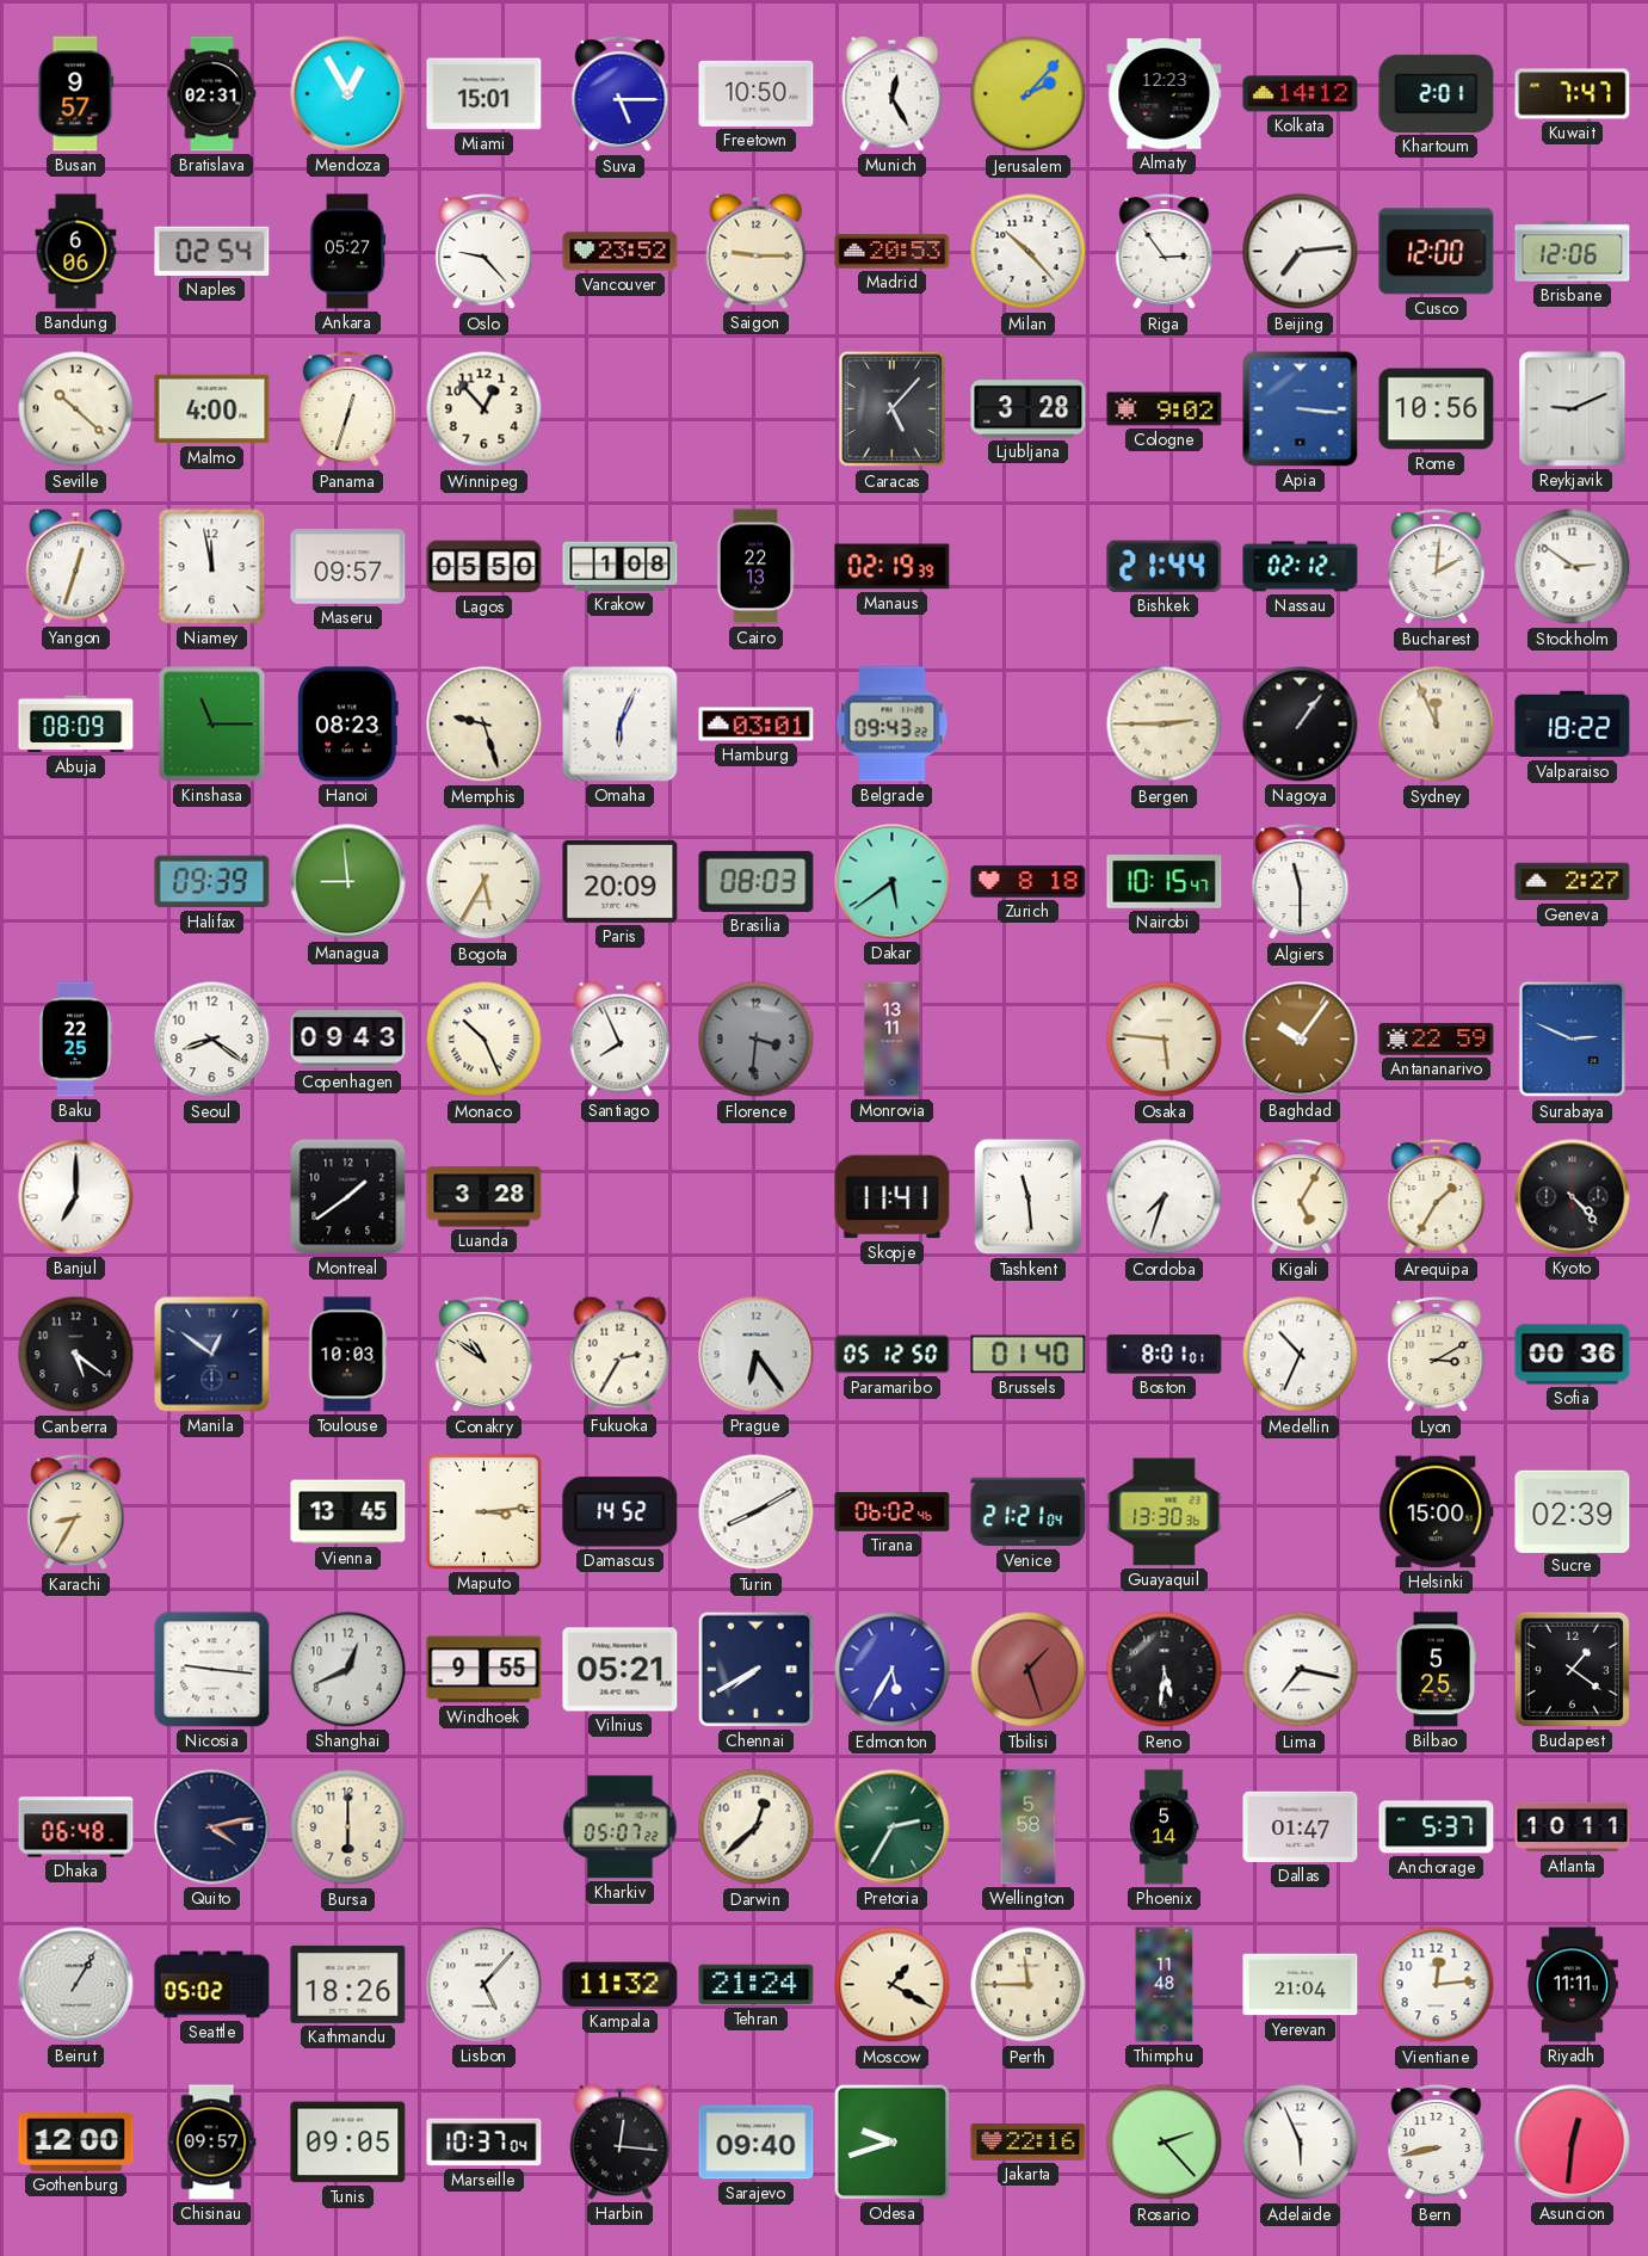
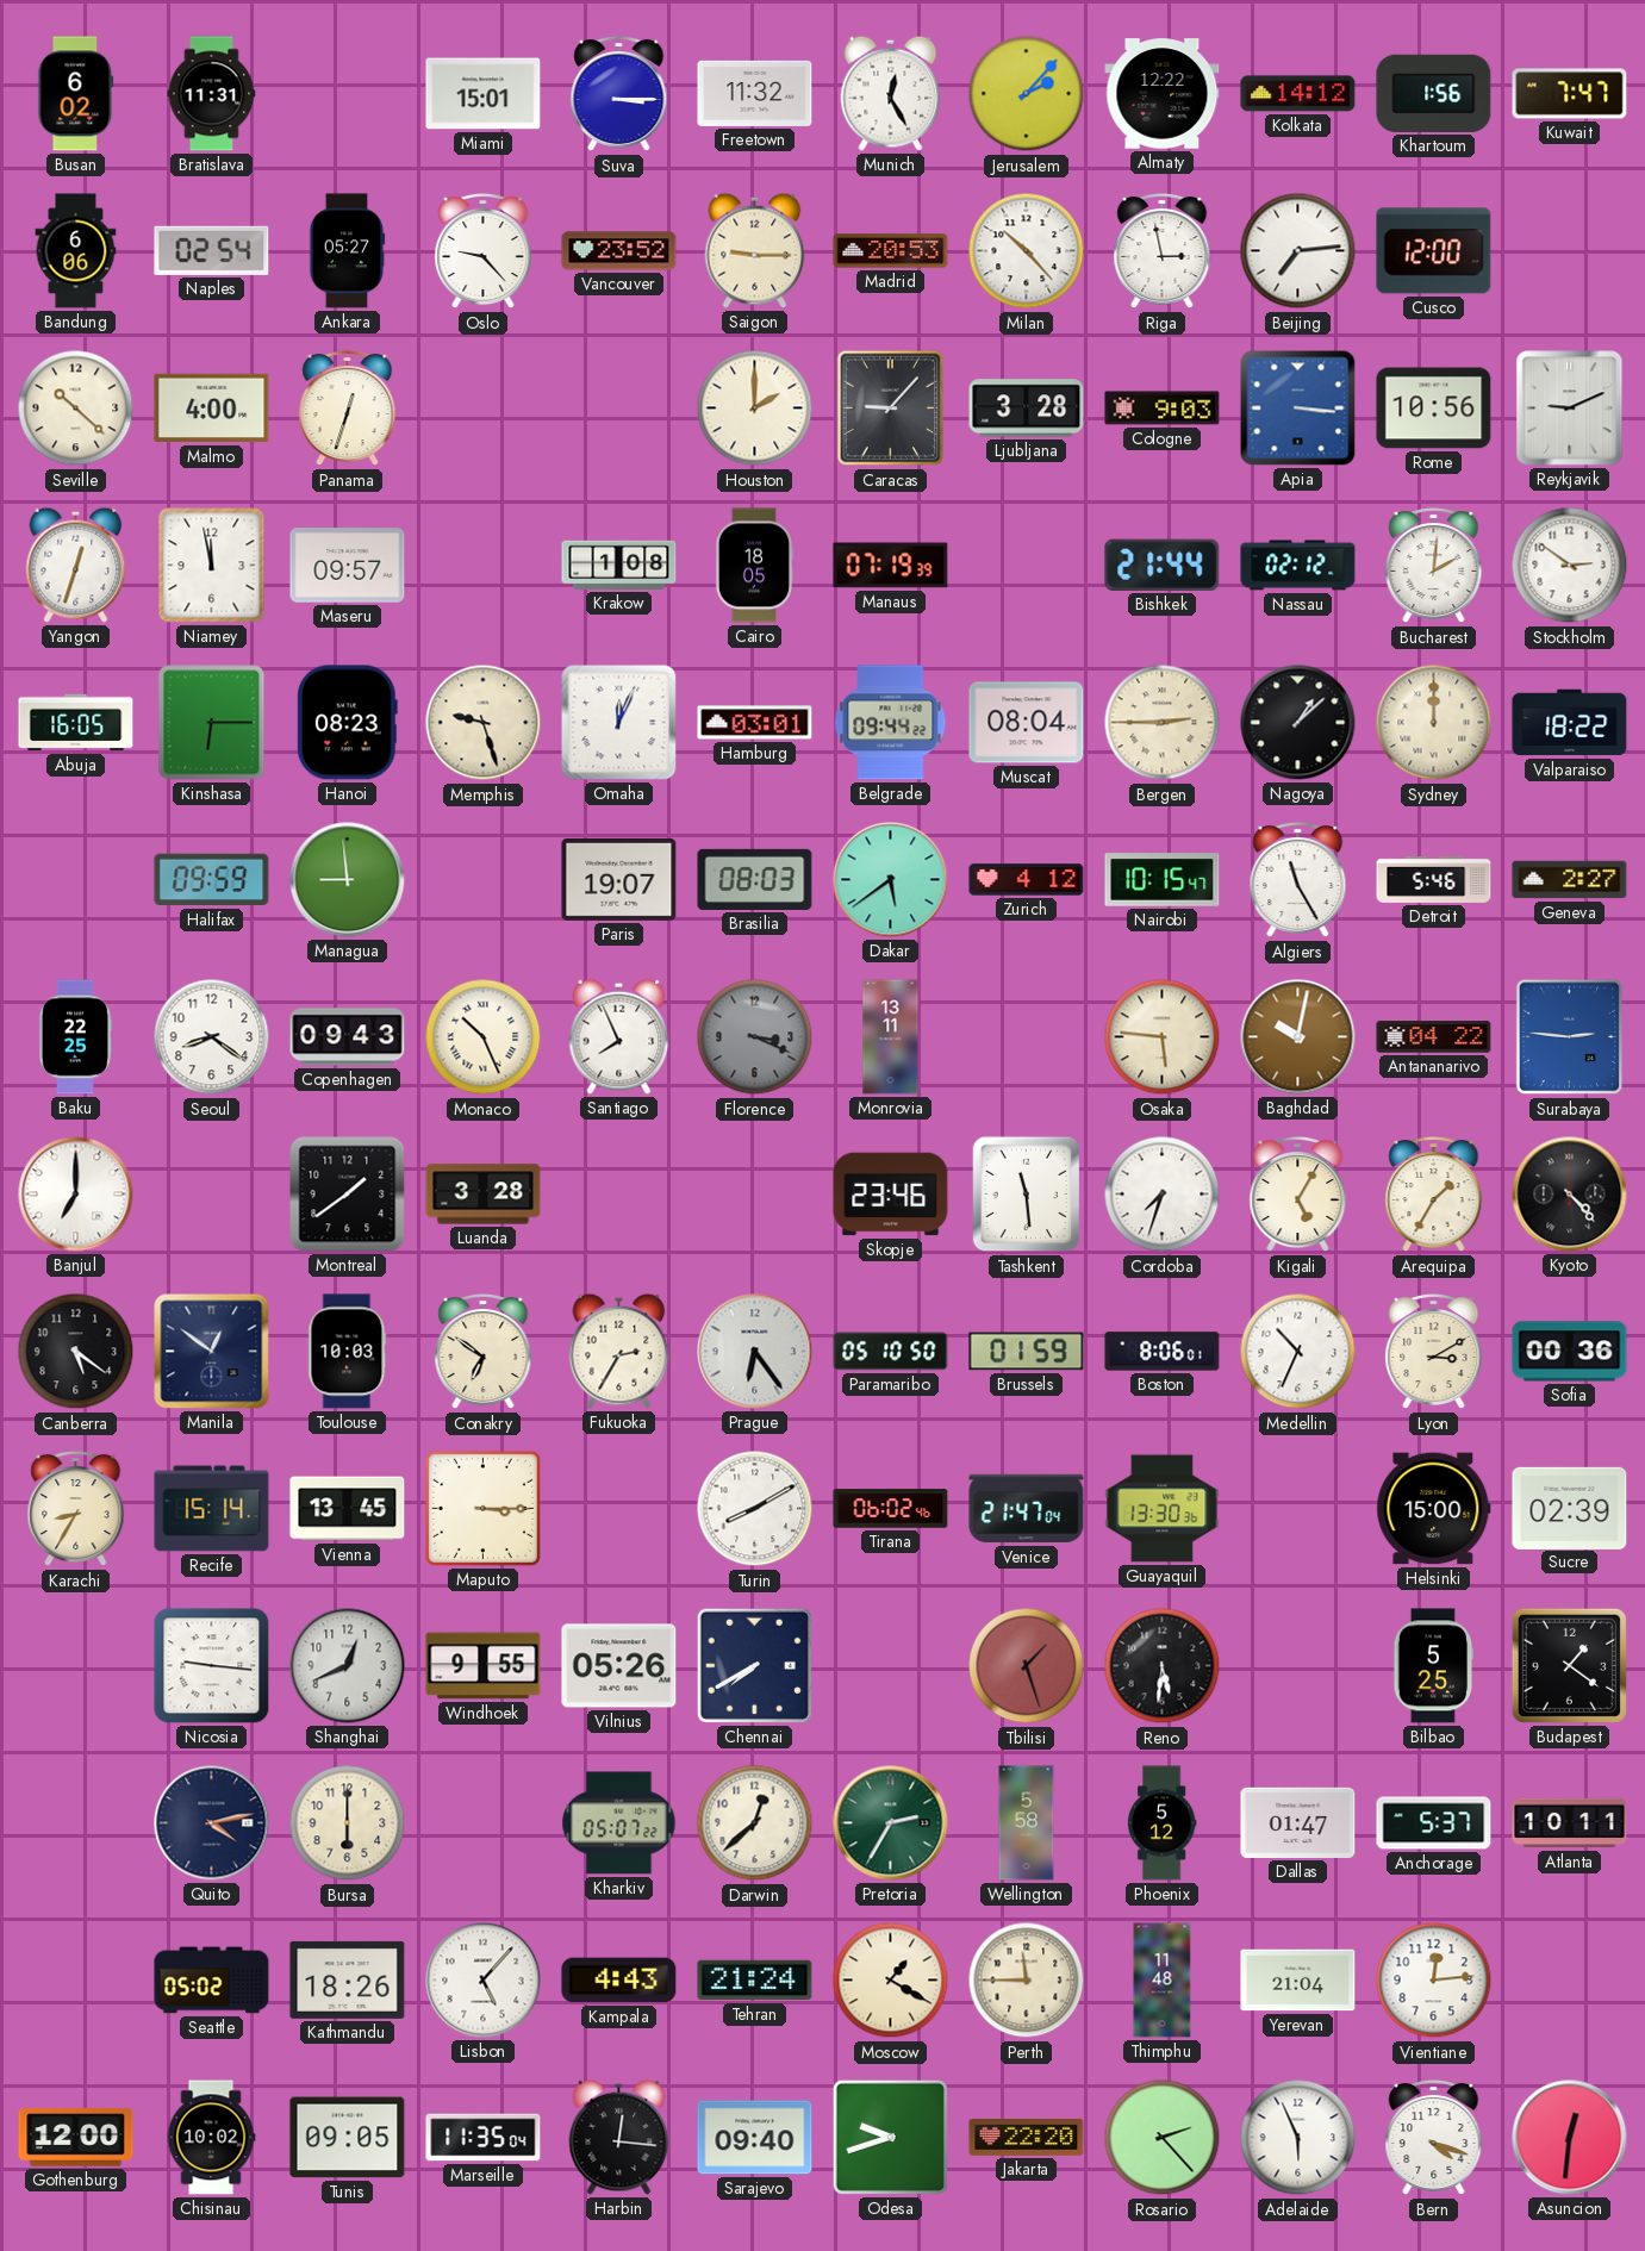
Busan: 9:57 -> 6:02
Bratislava: 02:31 -> 11:31
Mendoza: 12:55 -> none
Suva: 5:15 -> 3:15
Freetown: 10:50 -> 11:32
Almaty: 12:23 -> 12:22
Khartoum: 2:01 -> 1:56
Riga: 2:54 -> 2:58
Brisbane: 12:06 -> none
Winnipeg: 12:53 -> none
Houston: none -> 2:00
Caracas: 5:07 -> 9:07
Cologne: 9:02 -> 9:03
Lagos: 05:50 -> none
Cairo: 22:13 -> 18:05
Manaus: 02:19 -> 07:19
Abuja: 08:09 -> 16:05
Kinshasa: 11:15 -> 6:15
Omaha: 6:04 -> 12:04
Belgrade: 09:43 -> 09:44
Muscat: none -> 08:04
Nagoya: 1:06 -> 1:08
Sydney: 11:56 -> 12:00
Halifax: 09:39 -> 09:59
Bogota: 5:35 -> none
Paris: 20:09 -> 19:07
Zurich: 8:18 -> 4:12
Algiers: 11:30 -> 11:25
Detroit: none -> 5:46
Florence: 3:31 -> 3:19
Baghdad: 10:06 -> 10:02
Antananarivo: 22:59 -> 04:22
Surabaya: 2:49 -> 2:46
Skopje: 11:41 -> 23:46
Conakry: 10:51 -> 6:51
Paramaribo: 05:12 -> 05:10
Brussels: 01:40 -> 01:59
Boston: 8:01 -> 8:06
Recife: none -> 15:14
Maputo: 3:14 -> 3:15
Damascus: 14:52 -> none
Venice: 21:21 -> 21:47
Vilnius: 05:21 -> 05:26
Edmonton: 5:35 -> none
Lima: 7:17 -> none
Dhaka: 06:48 -> none
Phoenix: 5:14 -> 5:12
Beirut: 1:05 -> none
Kampala: 11:32 -> 4:43
Riyadh: 11:11 -> none
Chisinau: 09:57 -> 10:02
Marseille: 10:37 -> 11:35
Jakarta: 22:16 -> 22:20
Bern: 8:43 -> 4:18
